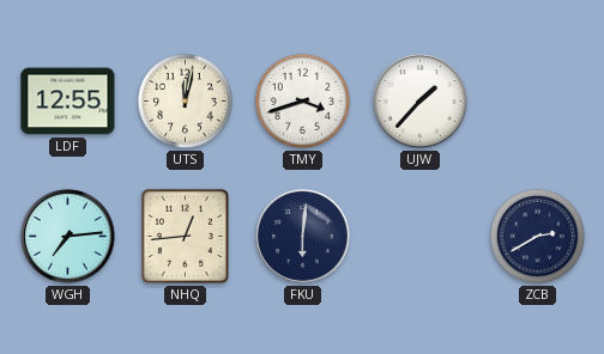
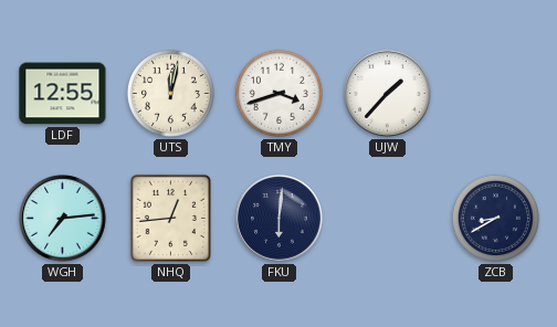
ZCB: 2:40 -> 8:40
